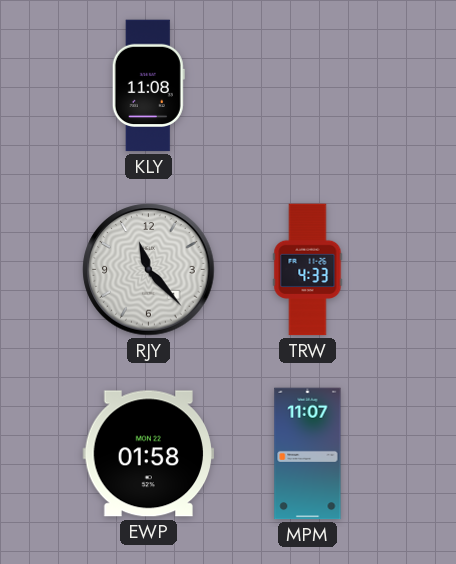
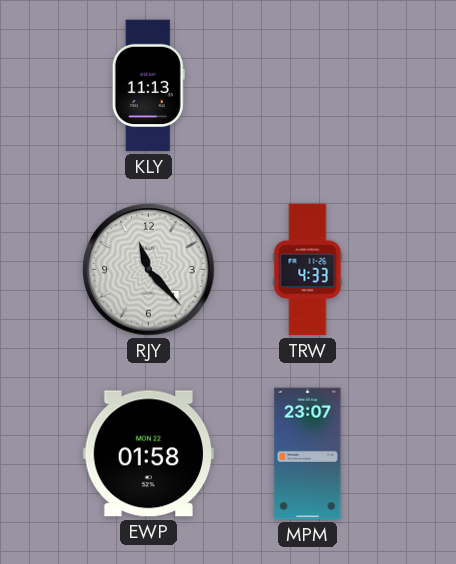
KLY: 11:08 -> 11:13
MPM: 11:07 -> 23:07
